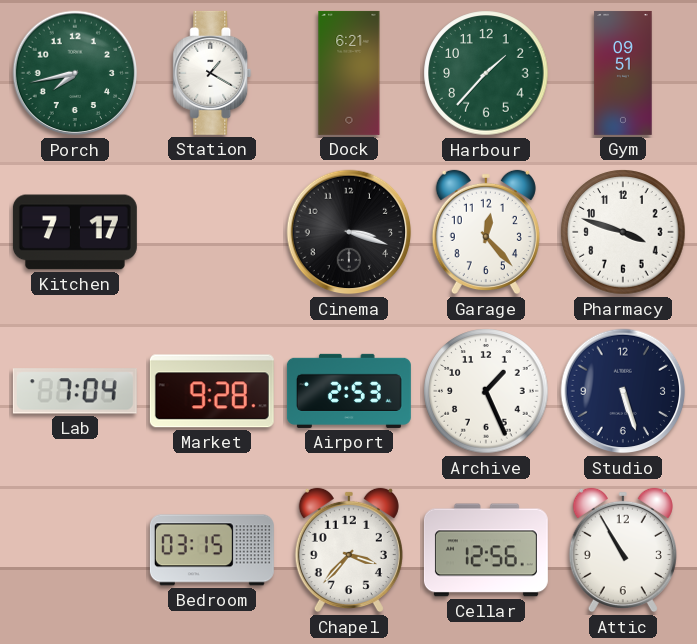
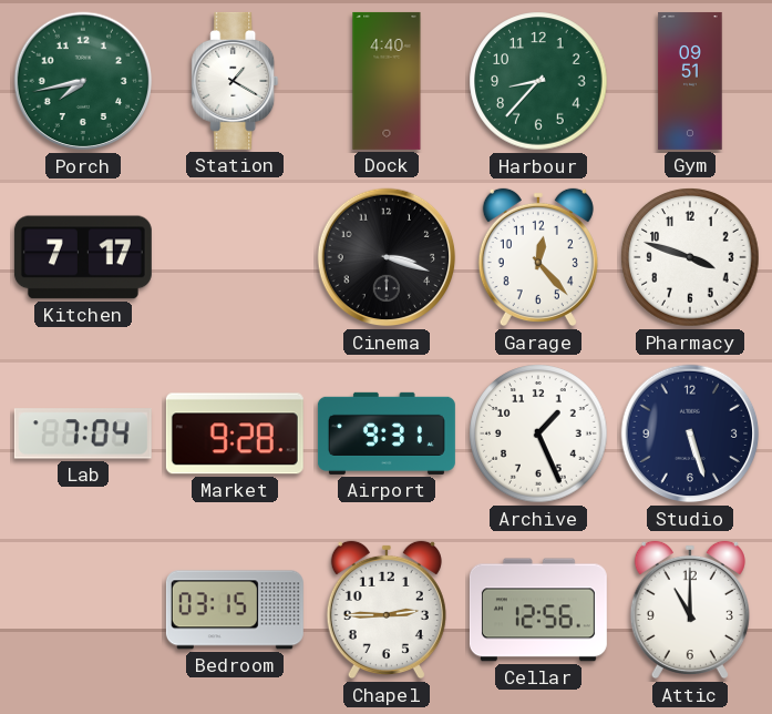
Dock: 6:21 -> 4:40
Harbour: 1:37 -> 8:37
Airport: 2:53 -> 9:31
Chapel: 3:37 -> 2:45
Attic: 10:55 -> 11:00
